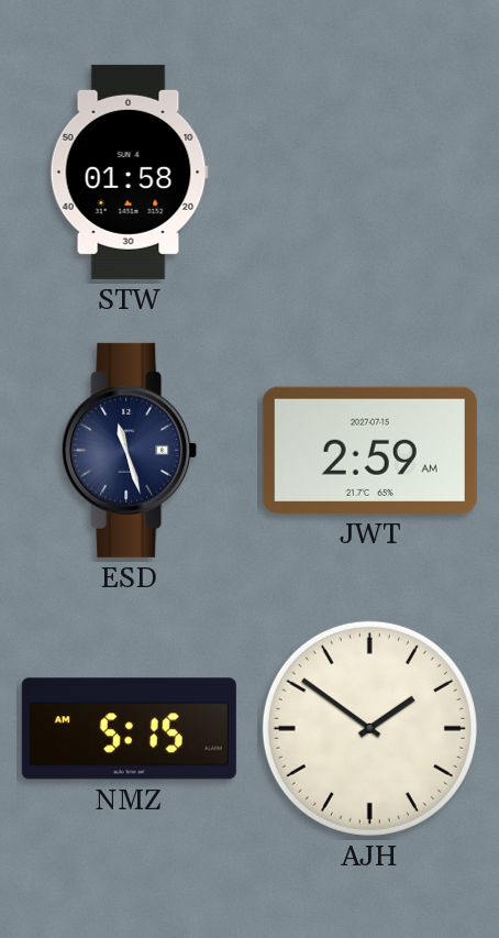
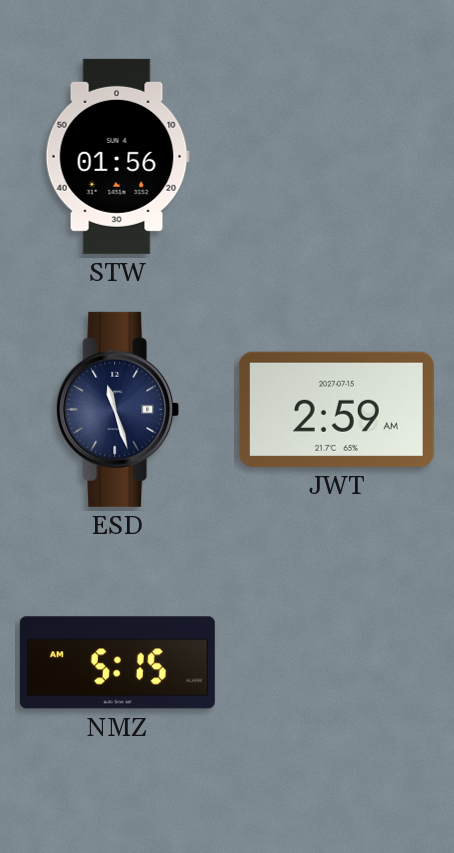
STW: 01:58 -> 01:56
AJH: 1:51 -> none
